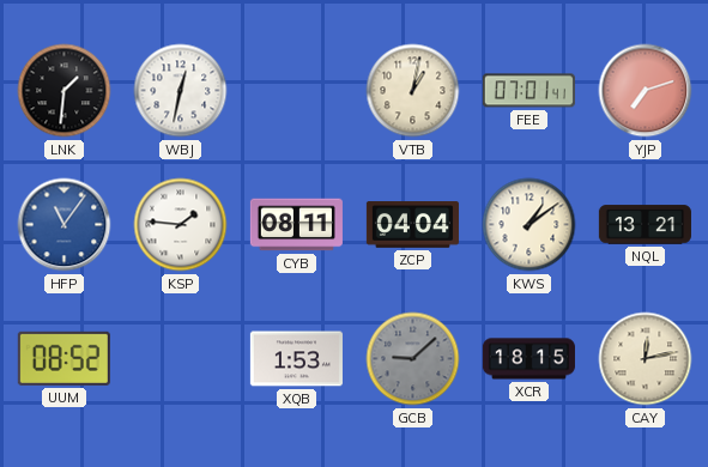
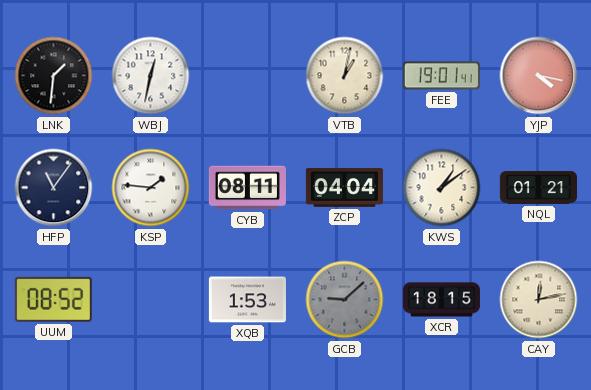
FEE: 07:01 -> 19:01
YJP: 7:12 -> 4:17
HFP dial: blue -> navy
NQL: 13:21 -> 01:21
